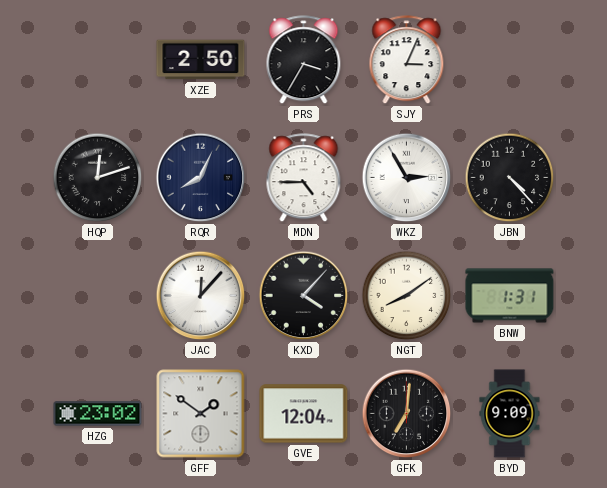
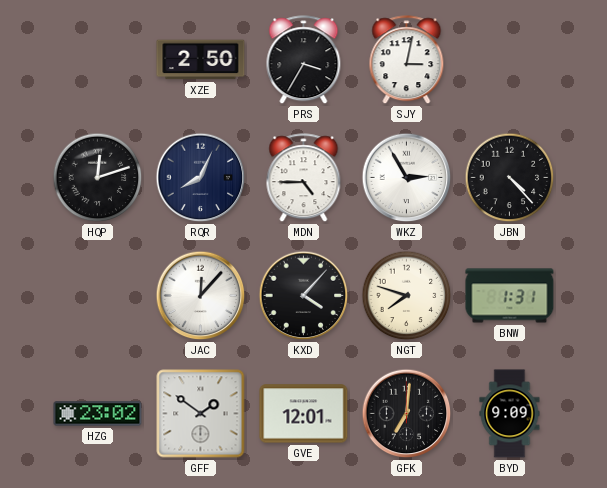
SJY: 3:04 -> 3:02
NGT: 8:09 -> 7:48
GVE: 12:04 -> 12:01
